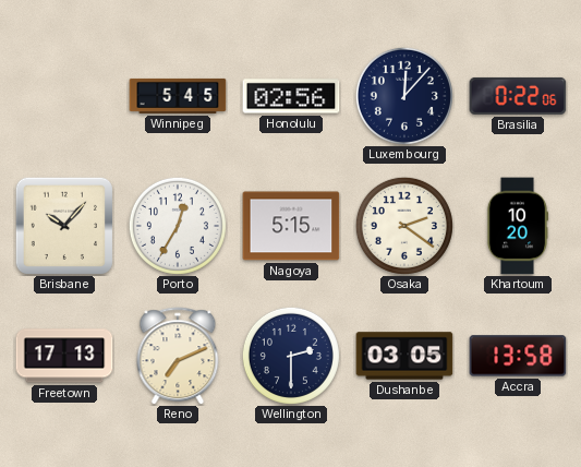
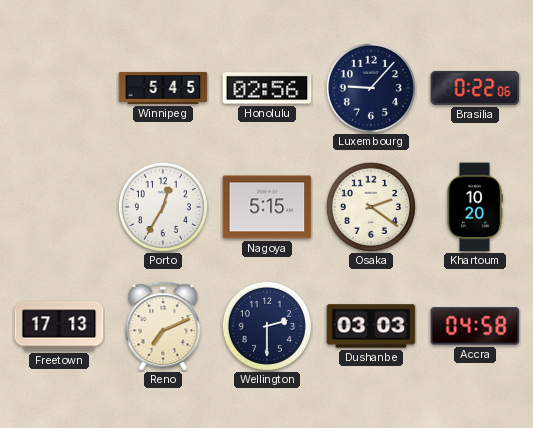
Luxembourg: 12:07 -> 9:07
Brisbane: 10:07 -> none
Dushanbe: 03:05 -> 03:03
Accra: 13:58 -> 04:58
